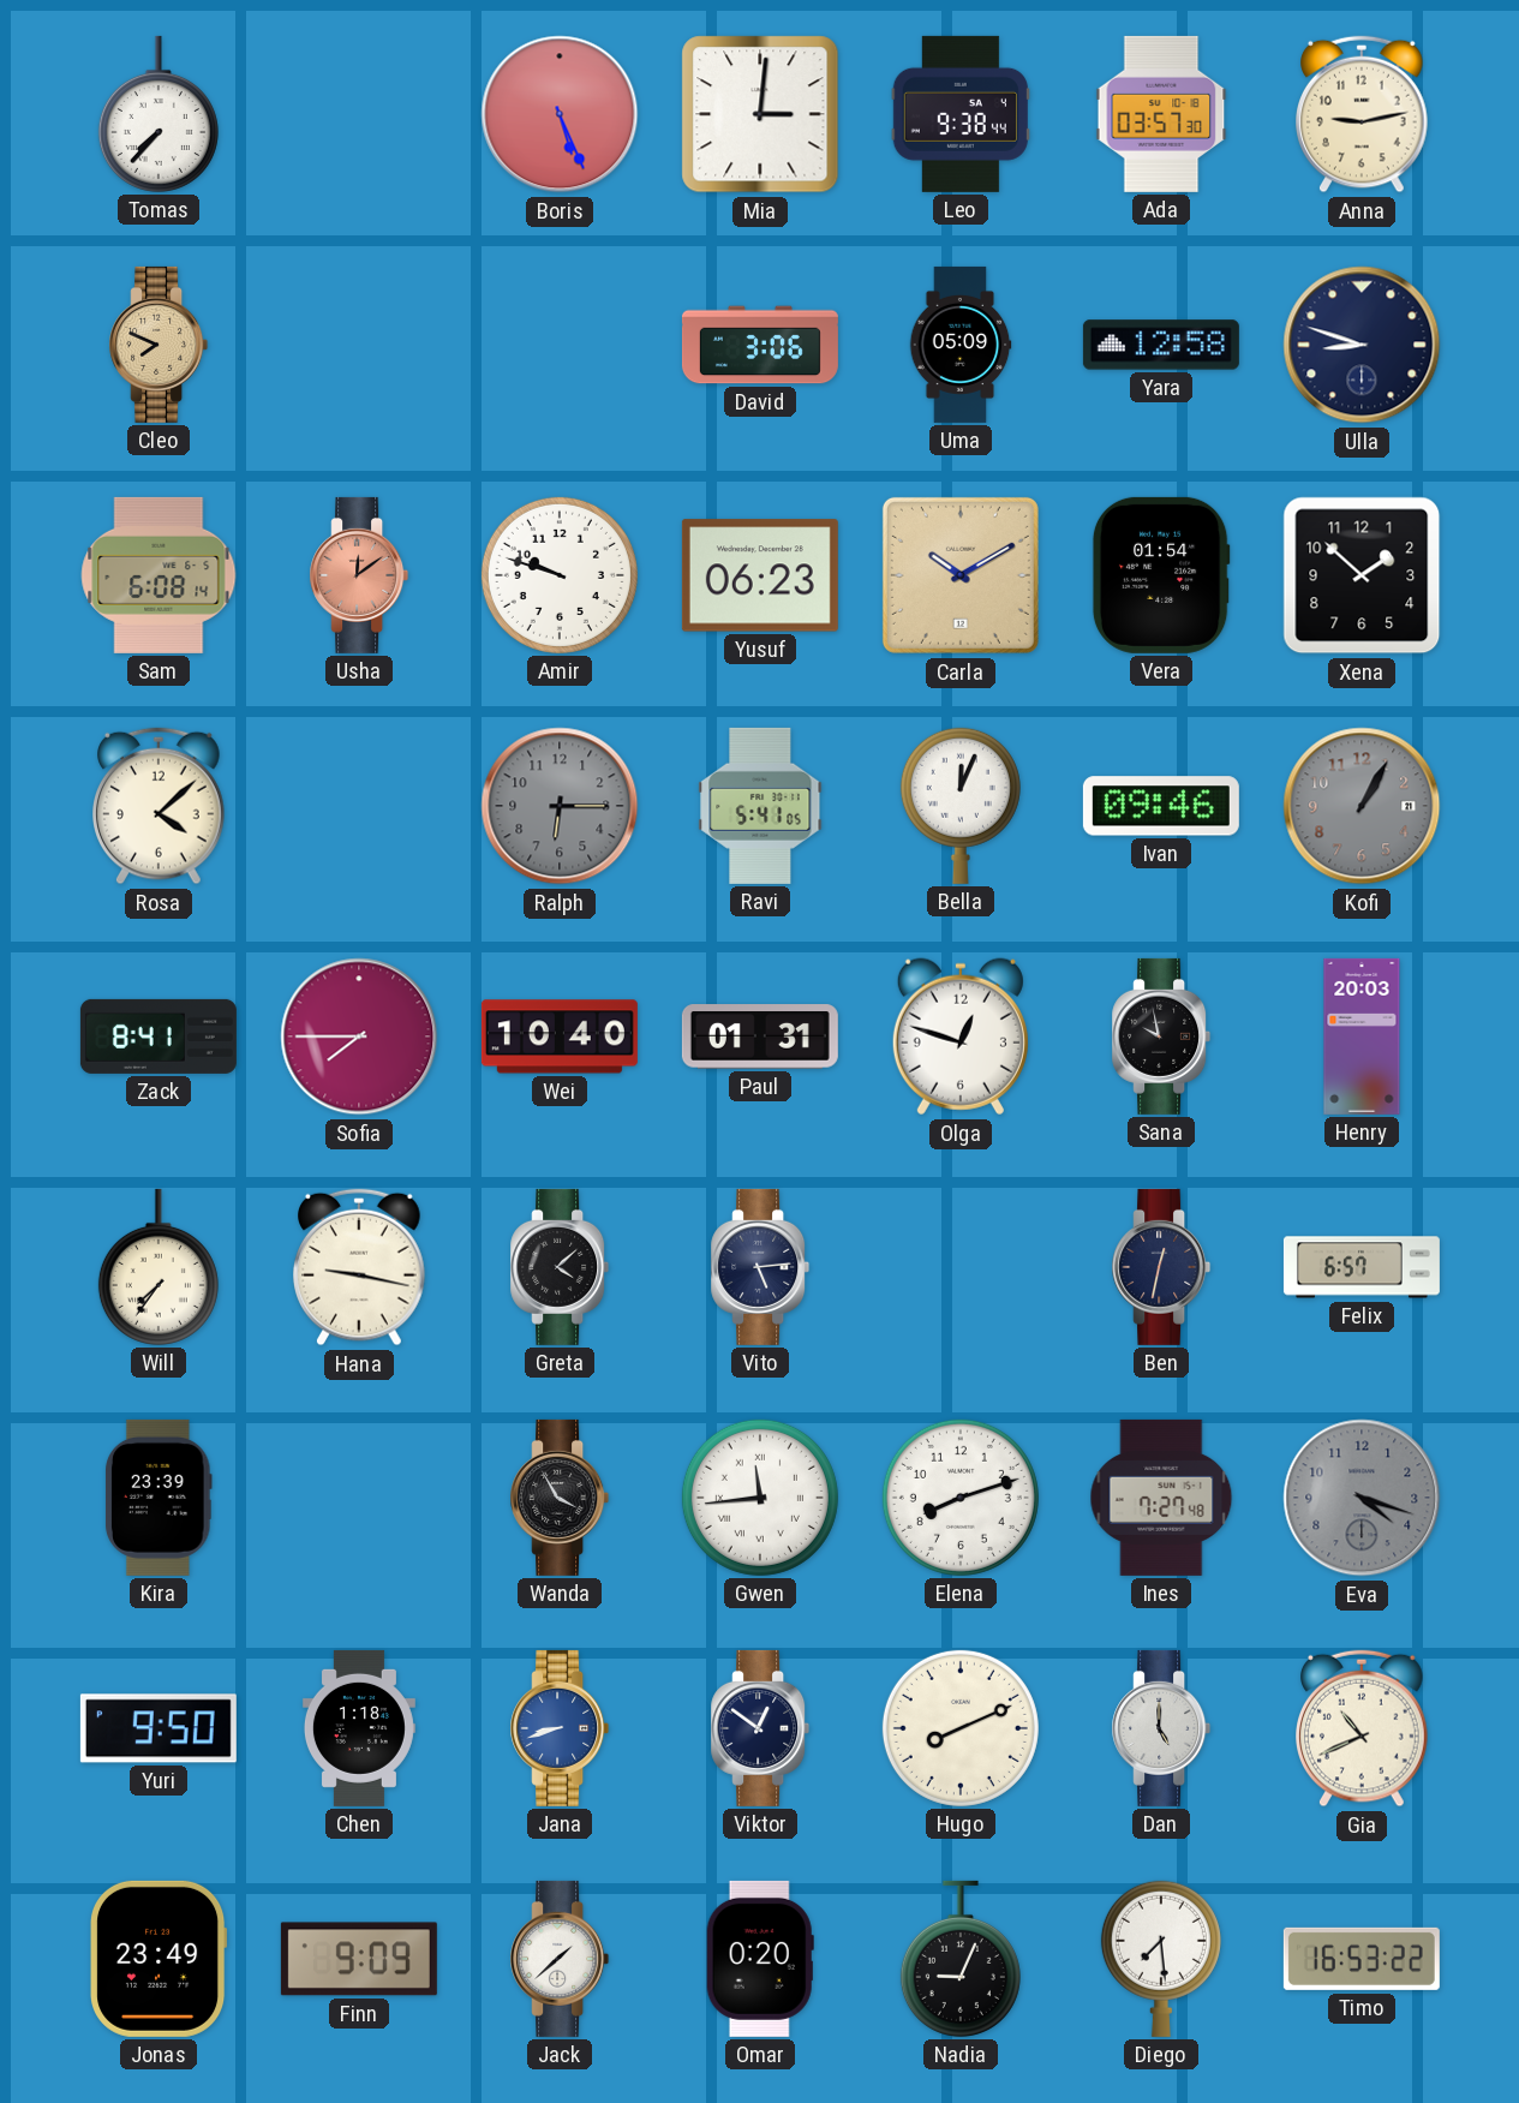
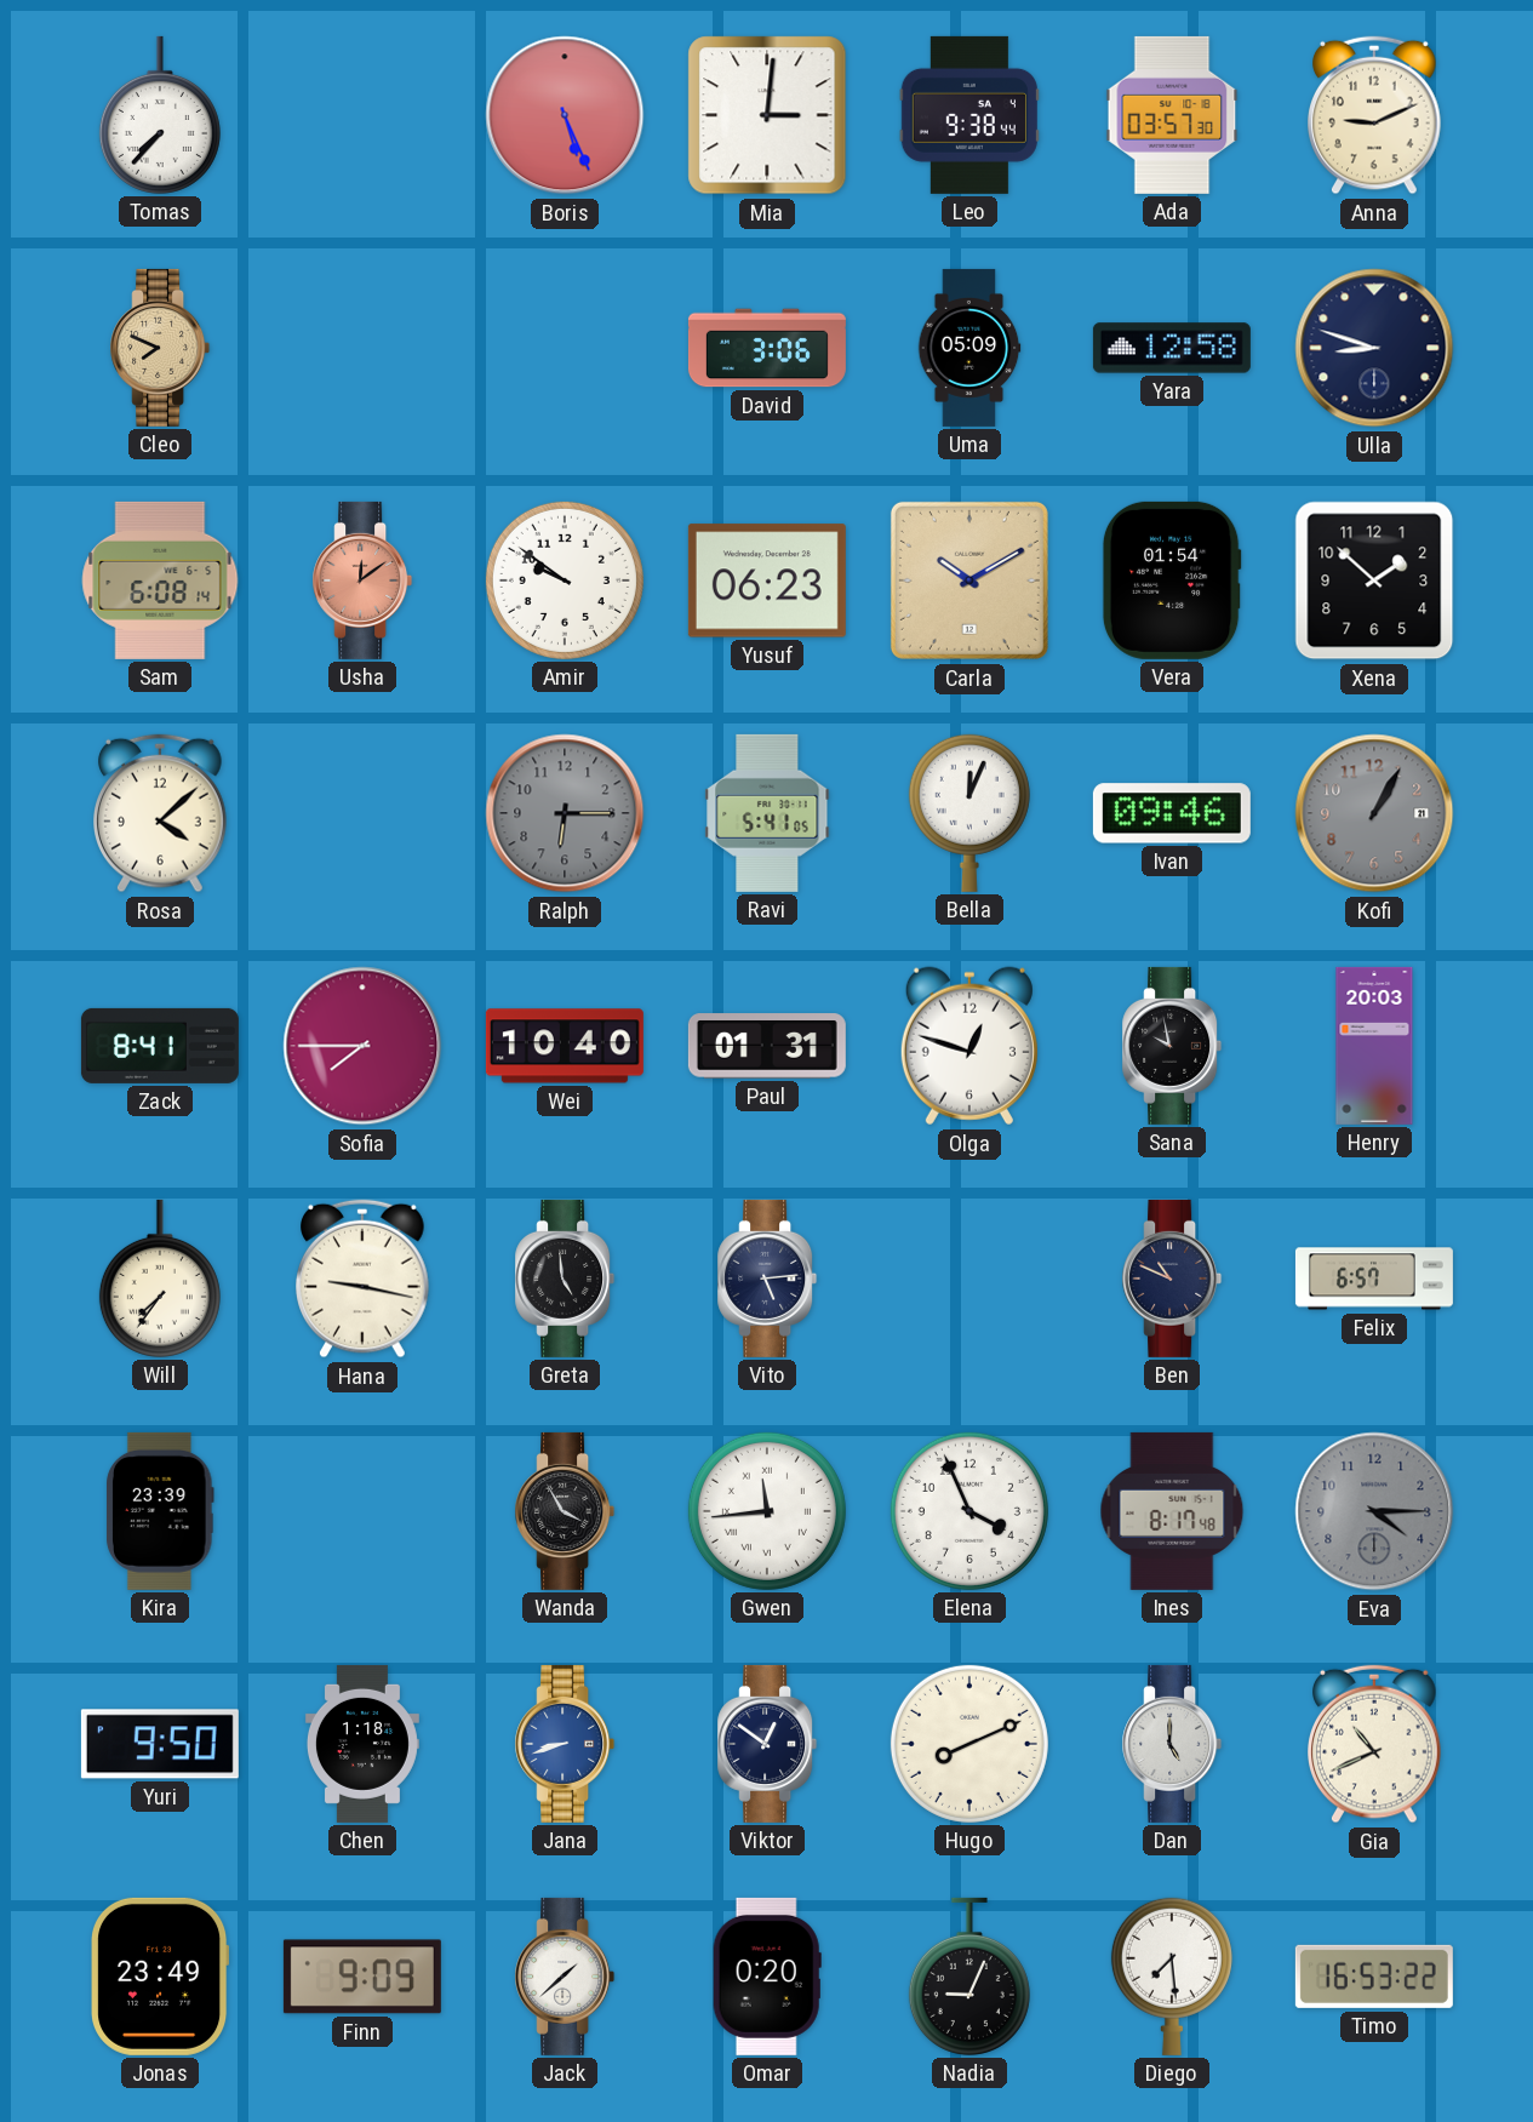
Anna: 9:13 -> 9:11
Amir: 9:48 -> 9:51
Greta: 4:08 -> 4:59
Ben: 12:32 -> 10:49
Elena: 8:12 -> 3:56
Ines: 7:27 -> 8:17
Eva: 4:18 -> 4:15
